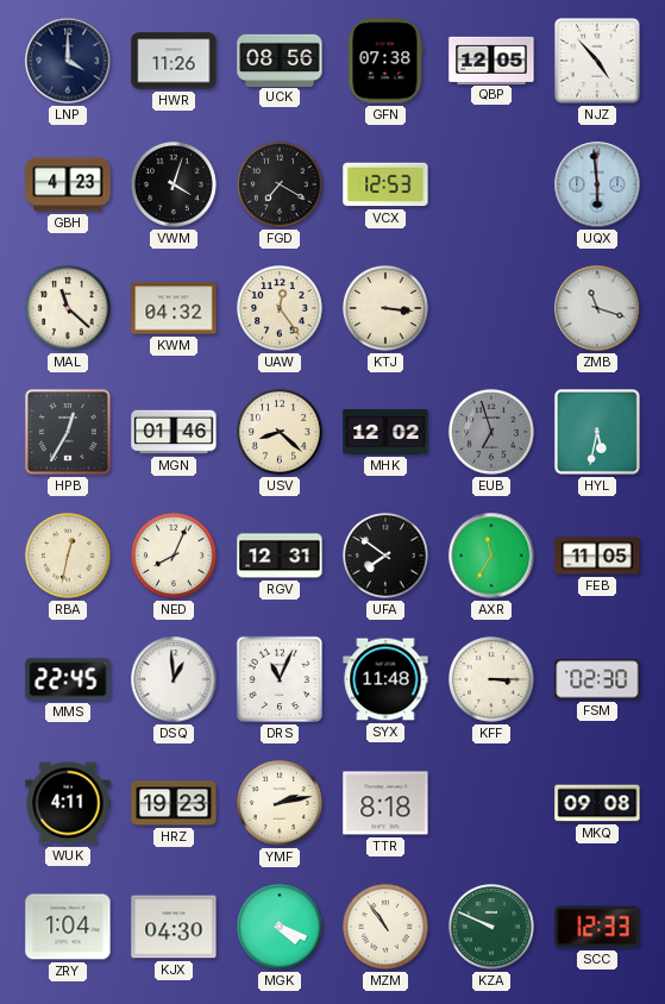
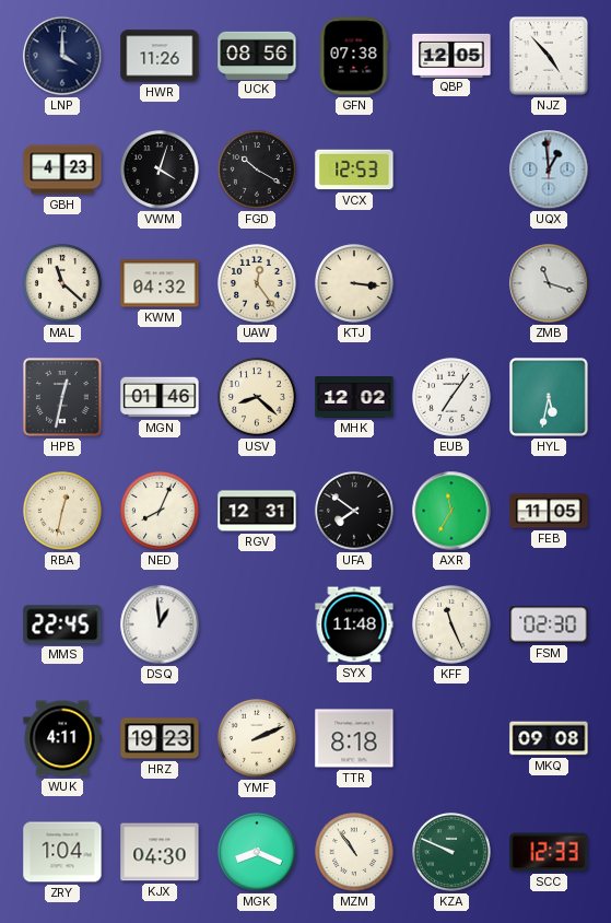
FGD: 7:20 -> 10:20
UQX: 5:59 -> 12:59
HPB: 12:35 -> 12:32
EUB: 6:57 -> 7:06
EUB dial: grey -> white
DRS: 11:04 -> none
KFF: 3:15 -> 11:26
YMF: 2:13 -> 2:11
MGK: 4:19 -> 8:19
